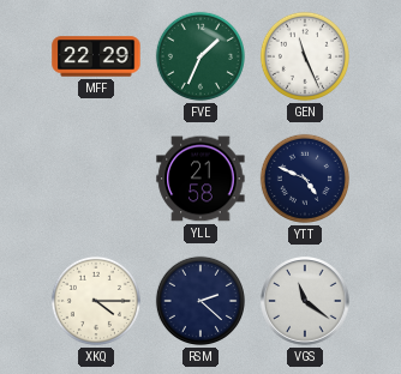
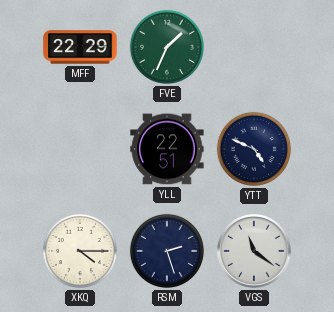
GEN: 11:26 -> none
YLL: 21:58 -> 22:51
RSM: 2:22 -> 2:27
